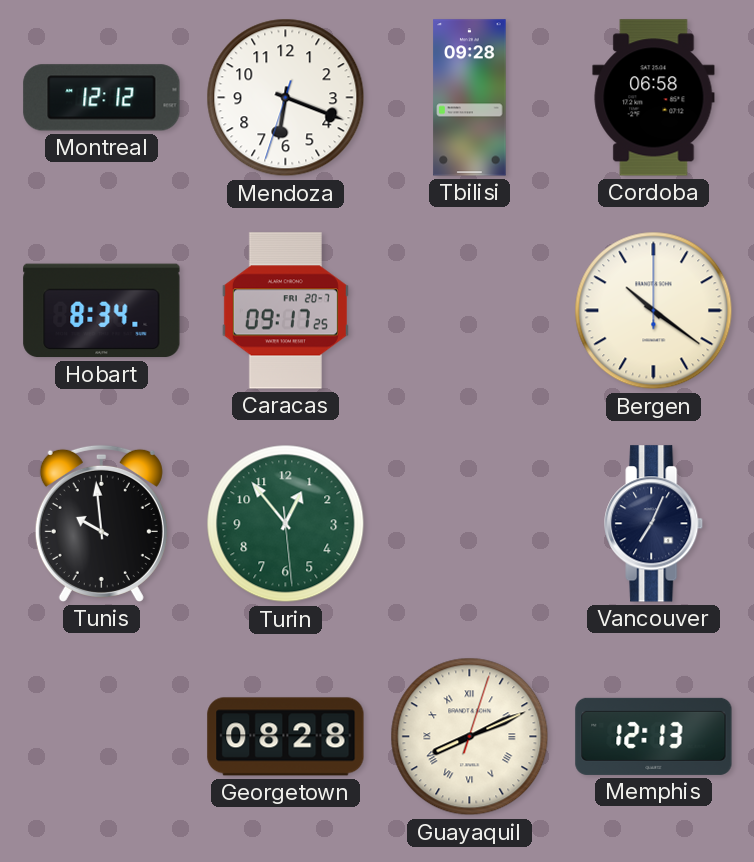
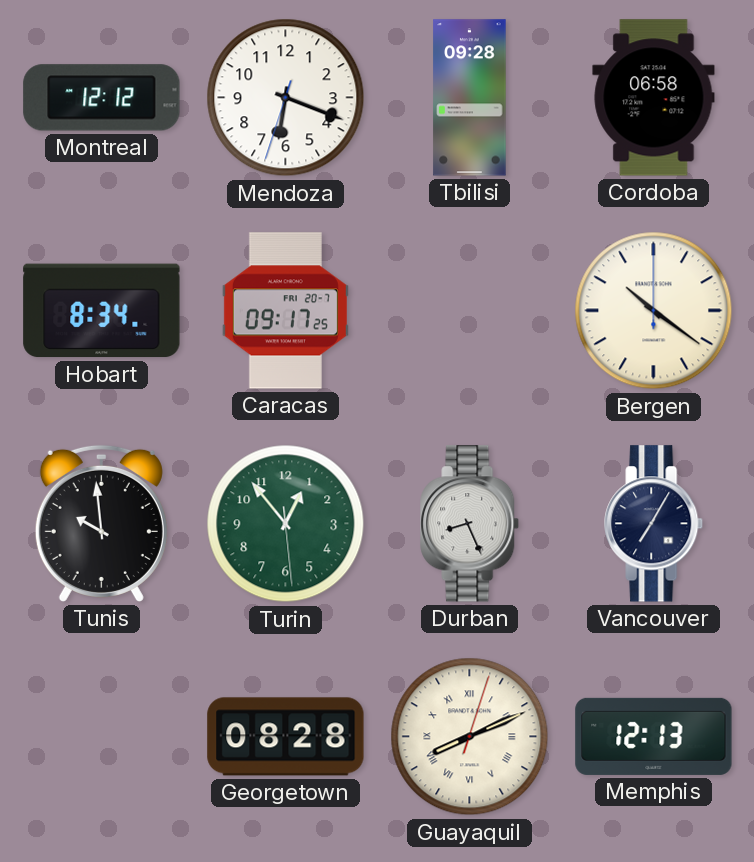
Durban: none -> 8:26
Vancouver: 7:04 -> 7:05
